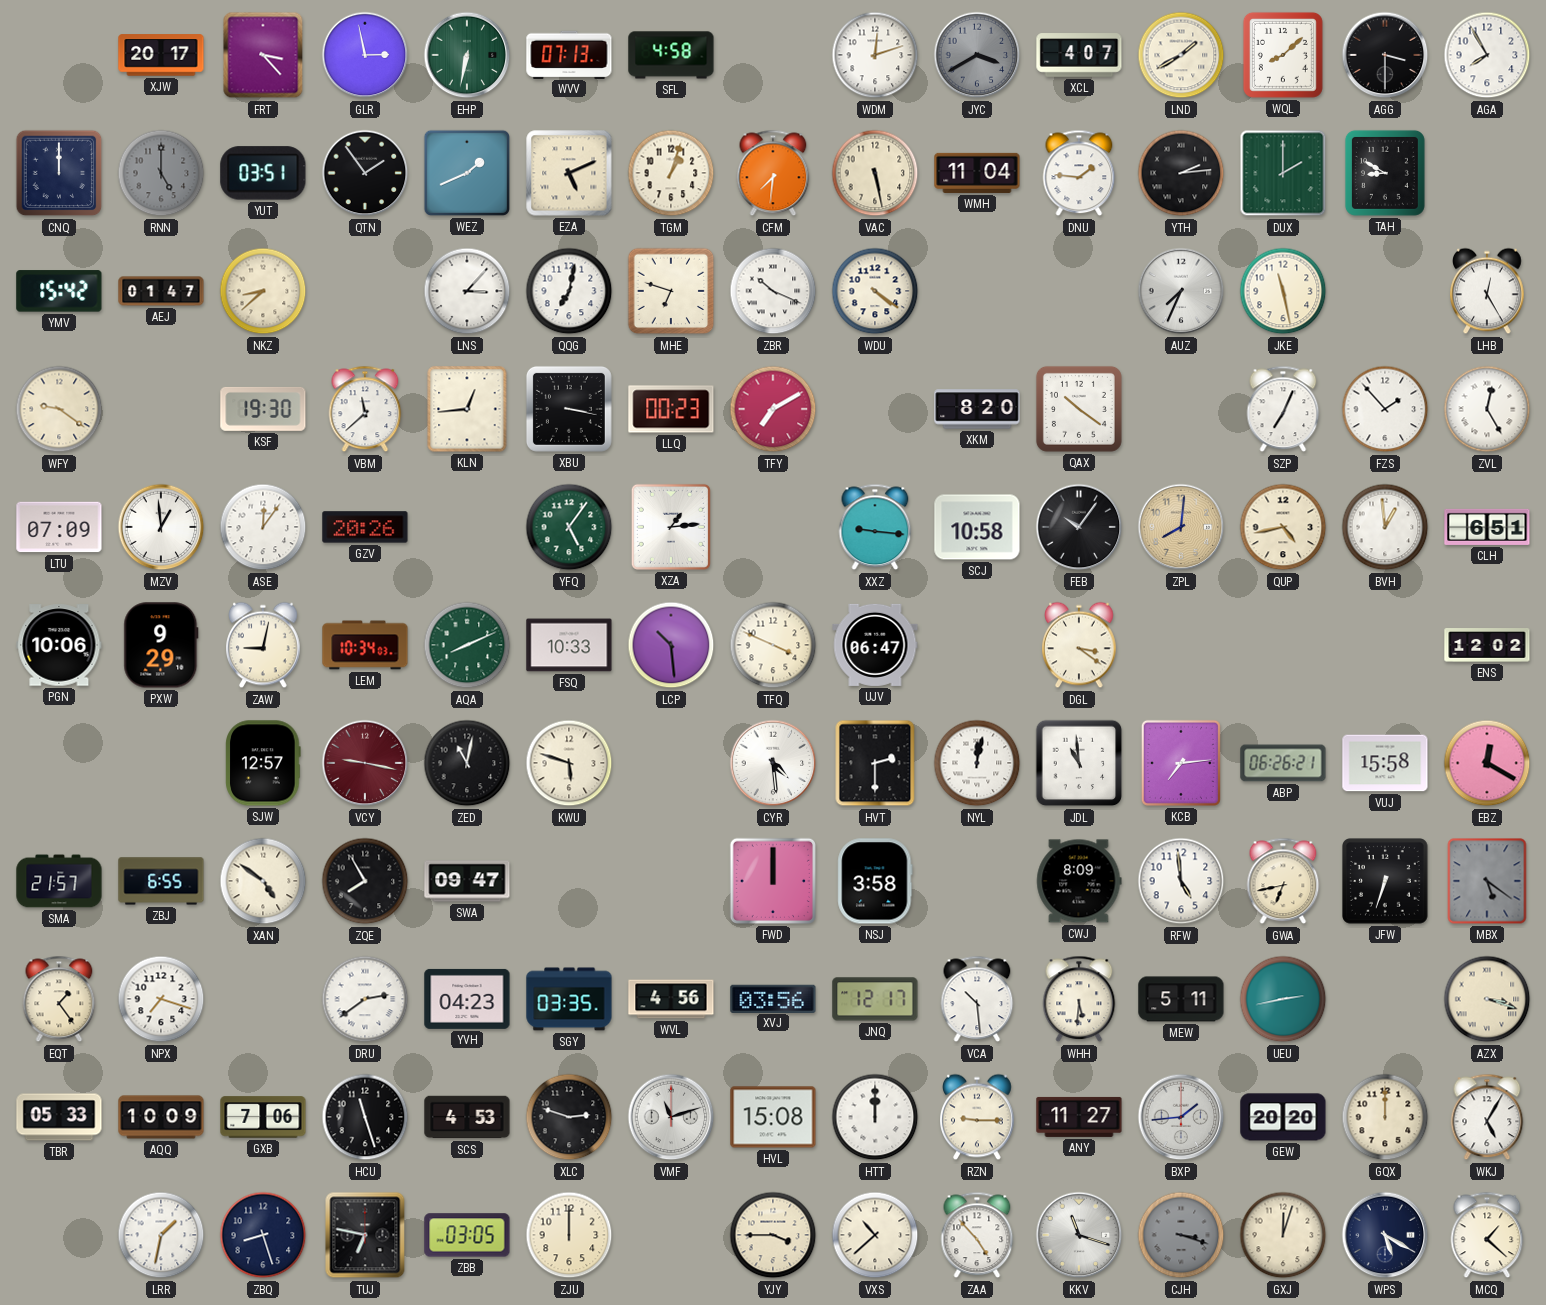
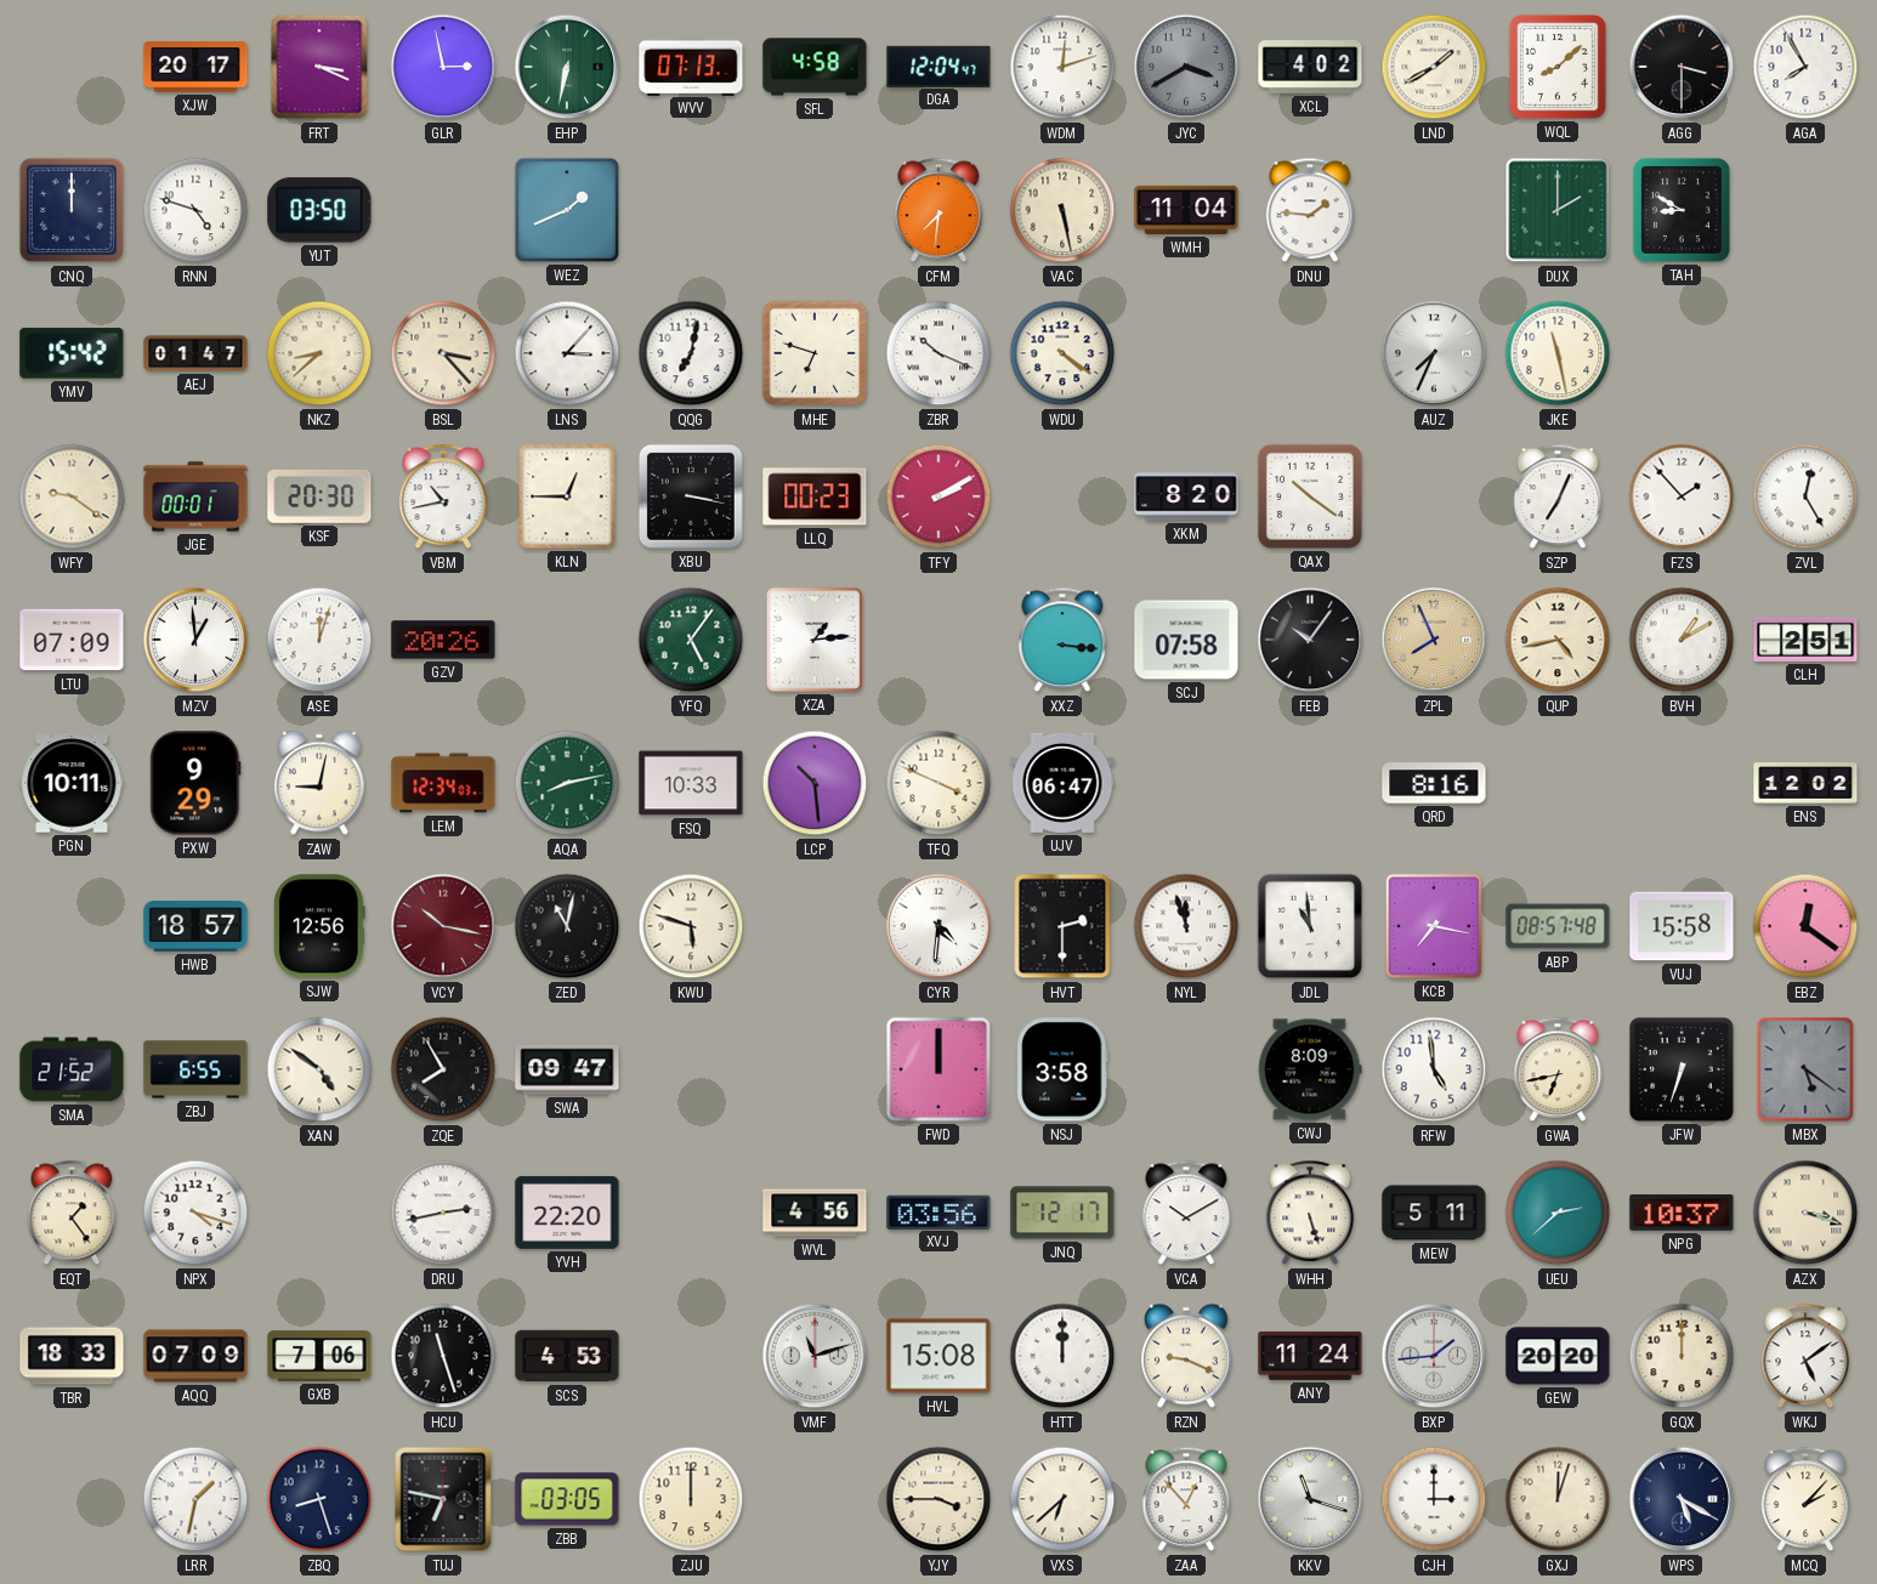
FRT: 3:23 -> 3:19
DGA: none -> 12:04
XCL: 4:07 -> 4:02
RNN: 5:00 -> 4:48
RNN dial: grey -> white
YUT: 03:51 -> 03:50
QTN: 1:54 -> none
EZA: 5:11 -> none
TGM: 1:03 -> none
YTH: 2:14 -> none
BSL: none -> 3:23
LHB: 12:25 -> none
JGE: none -> 00:01
KSF: 19:30 -> 20:30
VBM: 11:38 -> 10:43
KLN: 12:44 -> 12:45
TFY: 7:10 -> 2:10
ASE: 12:06 -> 12:03
XXZ: 9:16 -> 3:16
SCJ: 10:58 -> 07:58
ZPL: 8:01 -> 7:56
BVH: 12:59 -> 1:10
CLH: 6:51 -> 2:51
PGN: 10:06 -> 10:11
LEM: 10:34 -> 12:34
AQA: 8:11 -> 8:13
DGL: 3:21 -> none
QRD: none -> 8:16
HWB: none -> 18:57
SJW: 12:57 -> 12:56
VCY: 9:17 -> 10:17
CYR: 4:29 -> 4:31
NYL: 12:02 -> 11:57
KCB: 7:14 -> 7:17
ABP: 06:26 -> 08:57
EBZ: 12:20 -> 12:21
SMA: 21:57 -> 21:52
NPX: 7:18 -> 4:18
DRU: 2:39 -> 2:43
YVH: 04:23 -> 22:20
SGY: 03:35 -> none
VCA: 10:29 -> 10:10
WHH: 5:31 -> 5:27
UEU: 2:43 -> 2:38
NPG: none -> 10:37
TBR: 05:33 -> 18:33
AQQ: 10:09 -> 07:09
XLC: 2:48 -> none
RZN: 9:15 -> 9:19
ANY: 11:27 -> 11:24
WKJ: 5:05 -> 5:09
VXS: 10:38 -> 6:38
ZAA: 4:53 -> 12:53
CJH: 3:18 -> 3:00
CJH dial: grey -> white
MCQ: 1:22 -> 2:07
